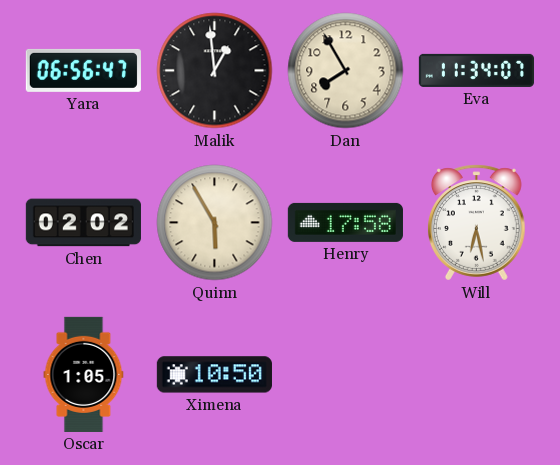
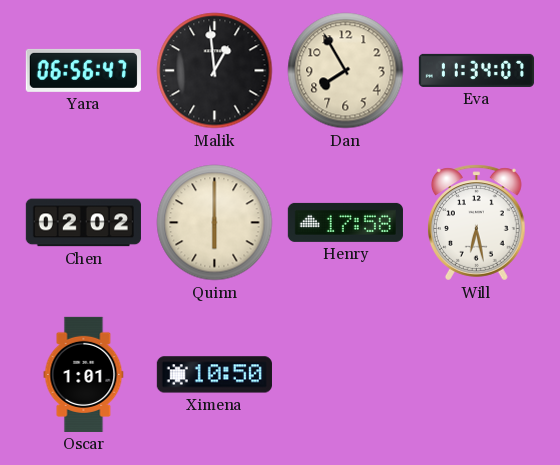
Quinn: 5:55 -> 6:00
Oscar: 1:05 -> 1:01
